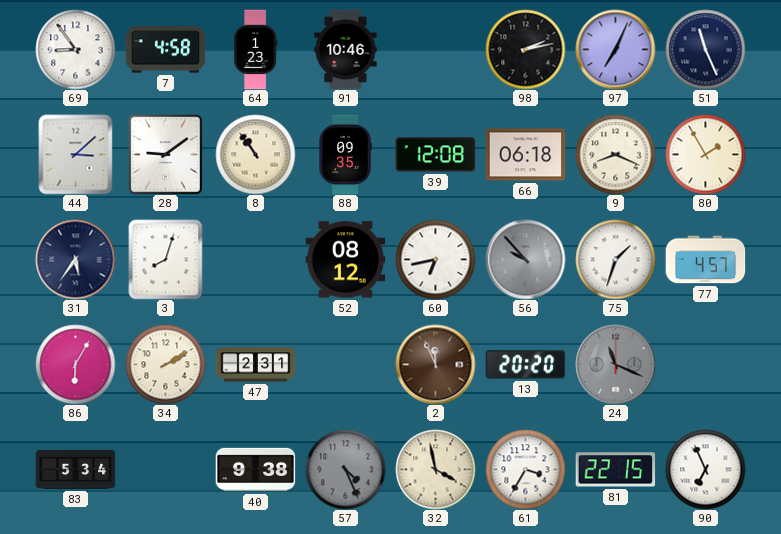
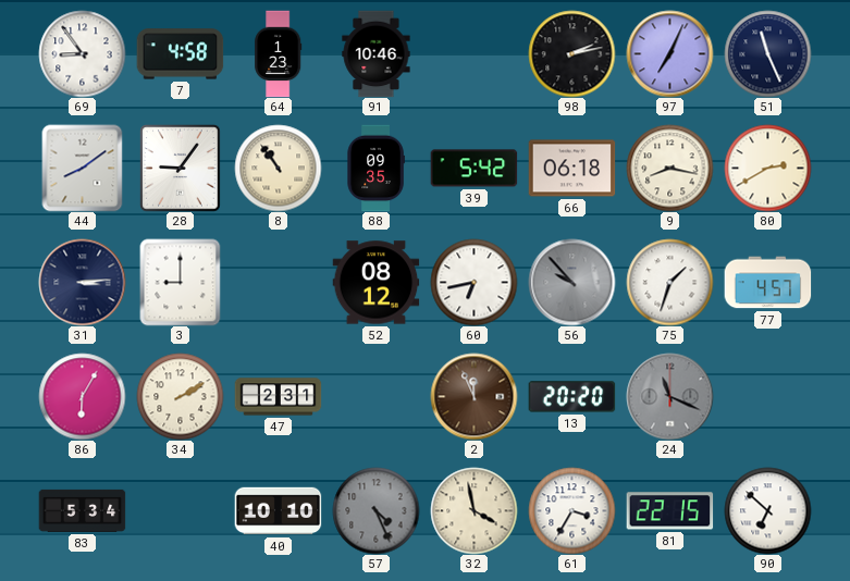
44: 3:08 -> 8:09
28: 9:09 -> 9:06
39: 12:08 -> 5:42
9: 8:19 -> 8:17
80: 1:55 -> 2:40
31: 5:36 -> 3:14
3: 8:03 -> 9:00
40: 9:38 -> 10:10
90: 6:56 -> 6:52
